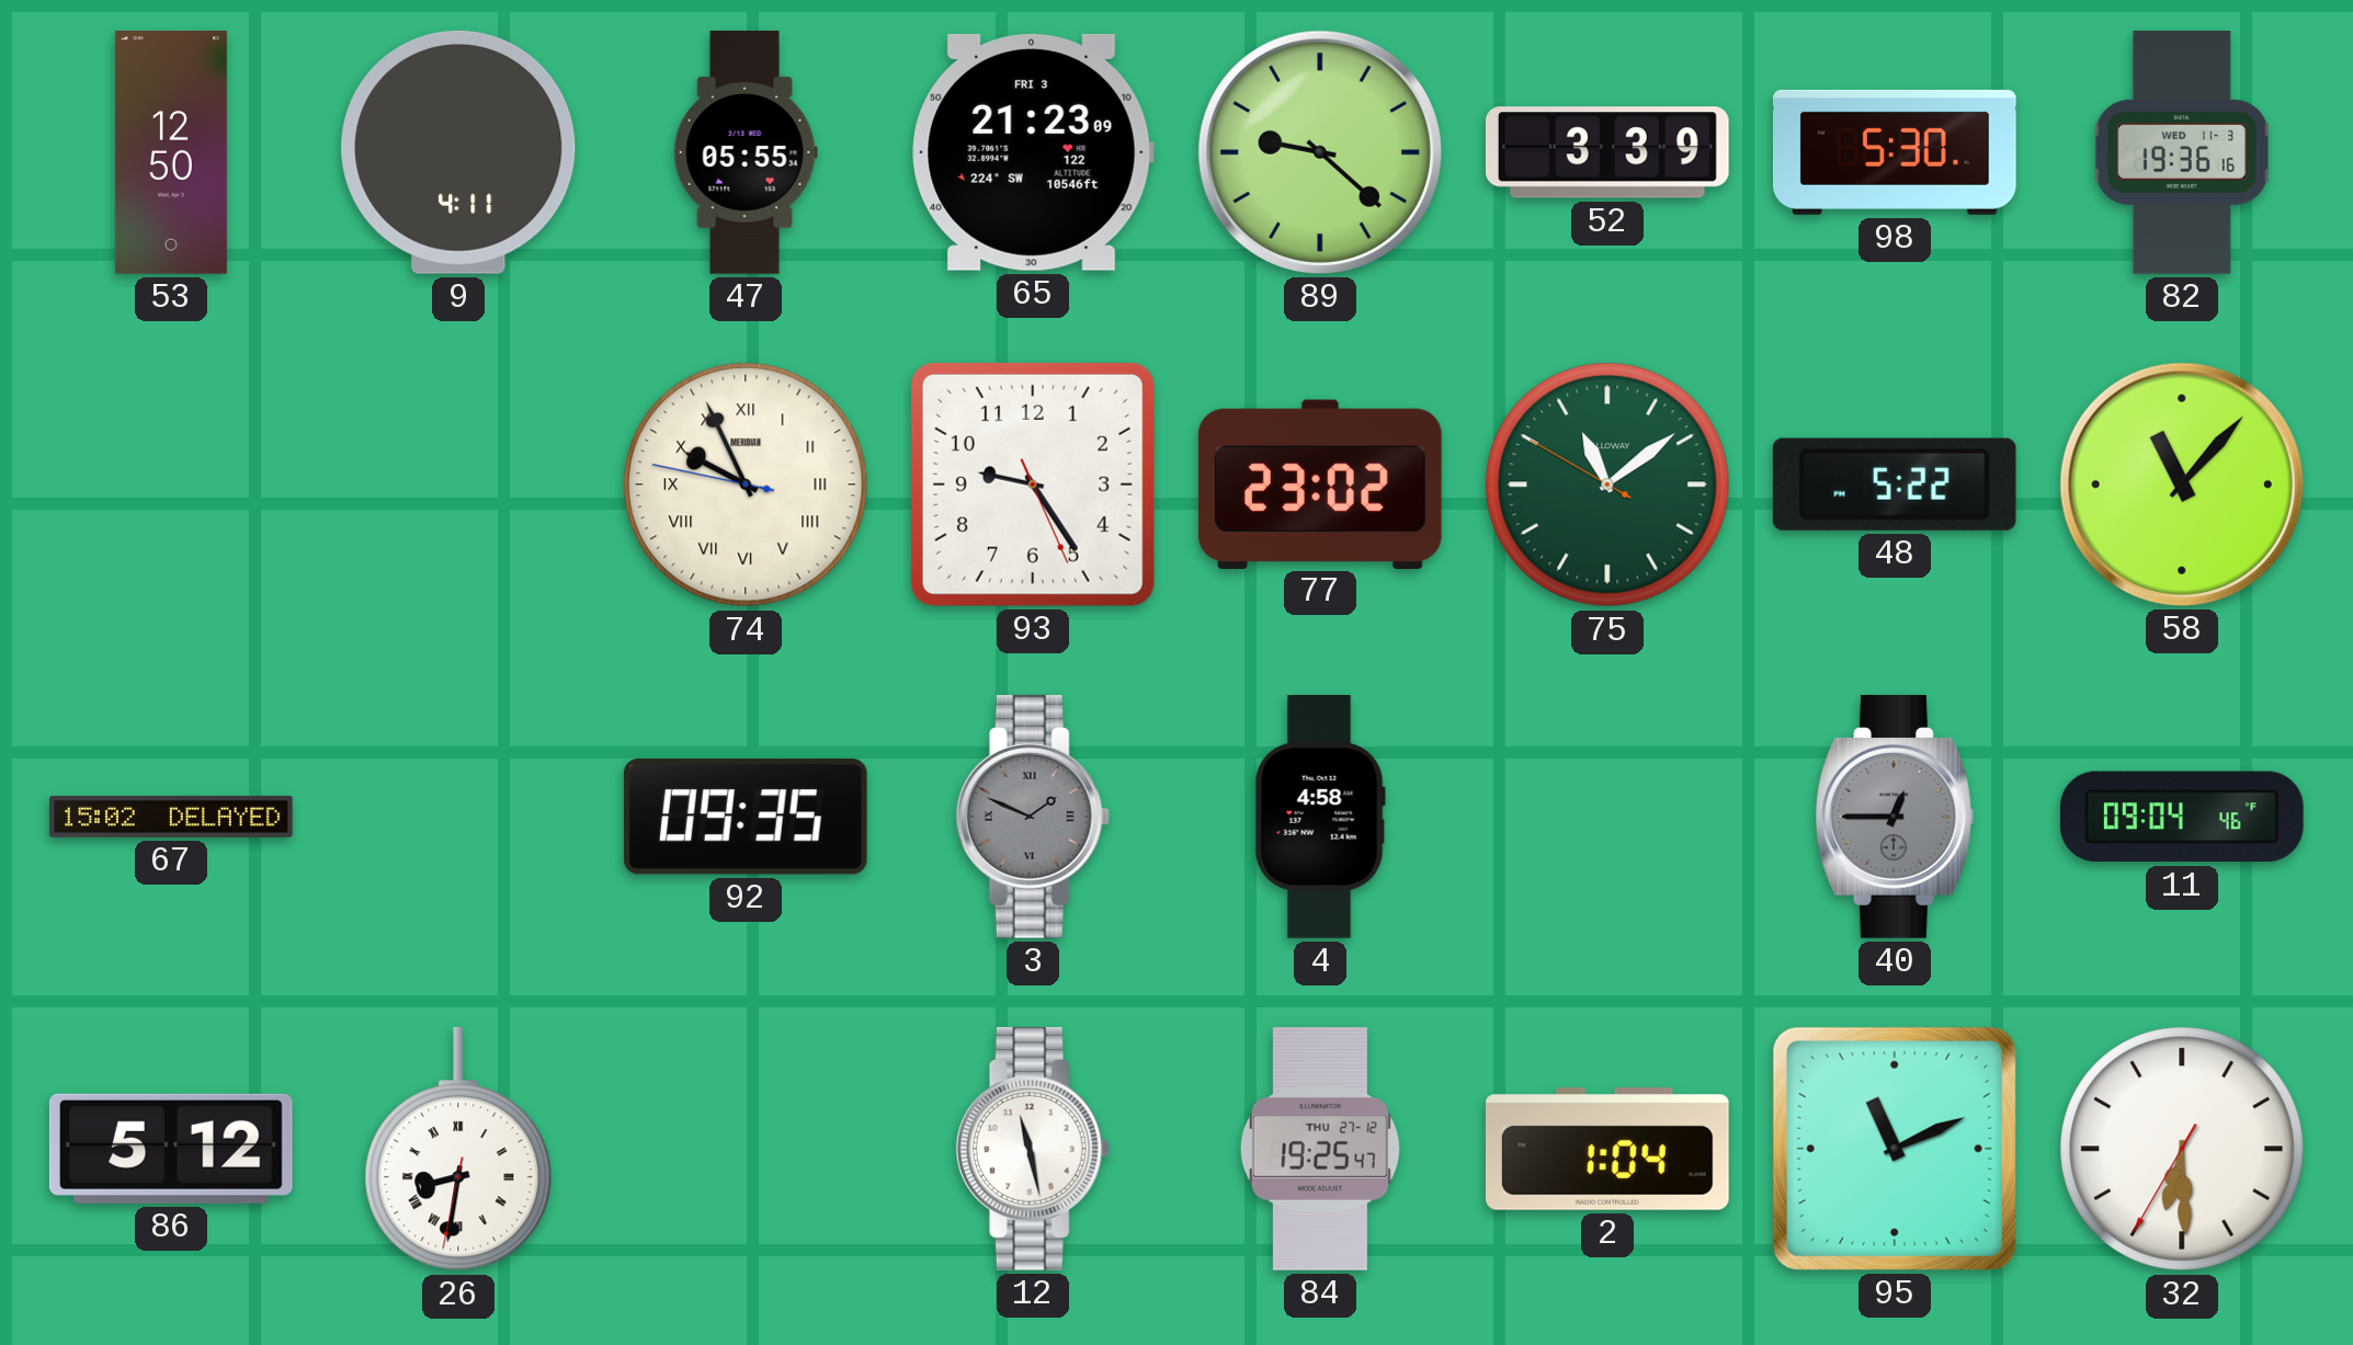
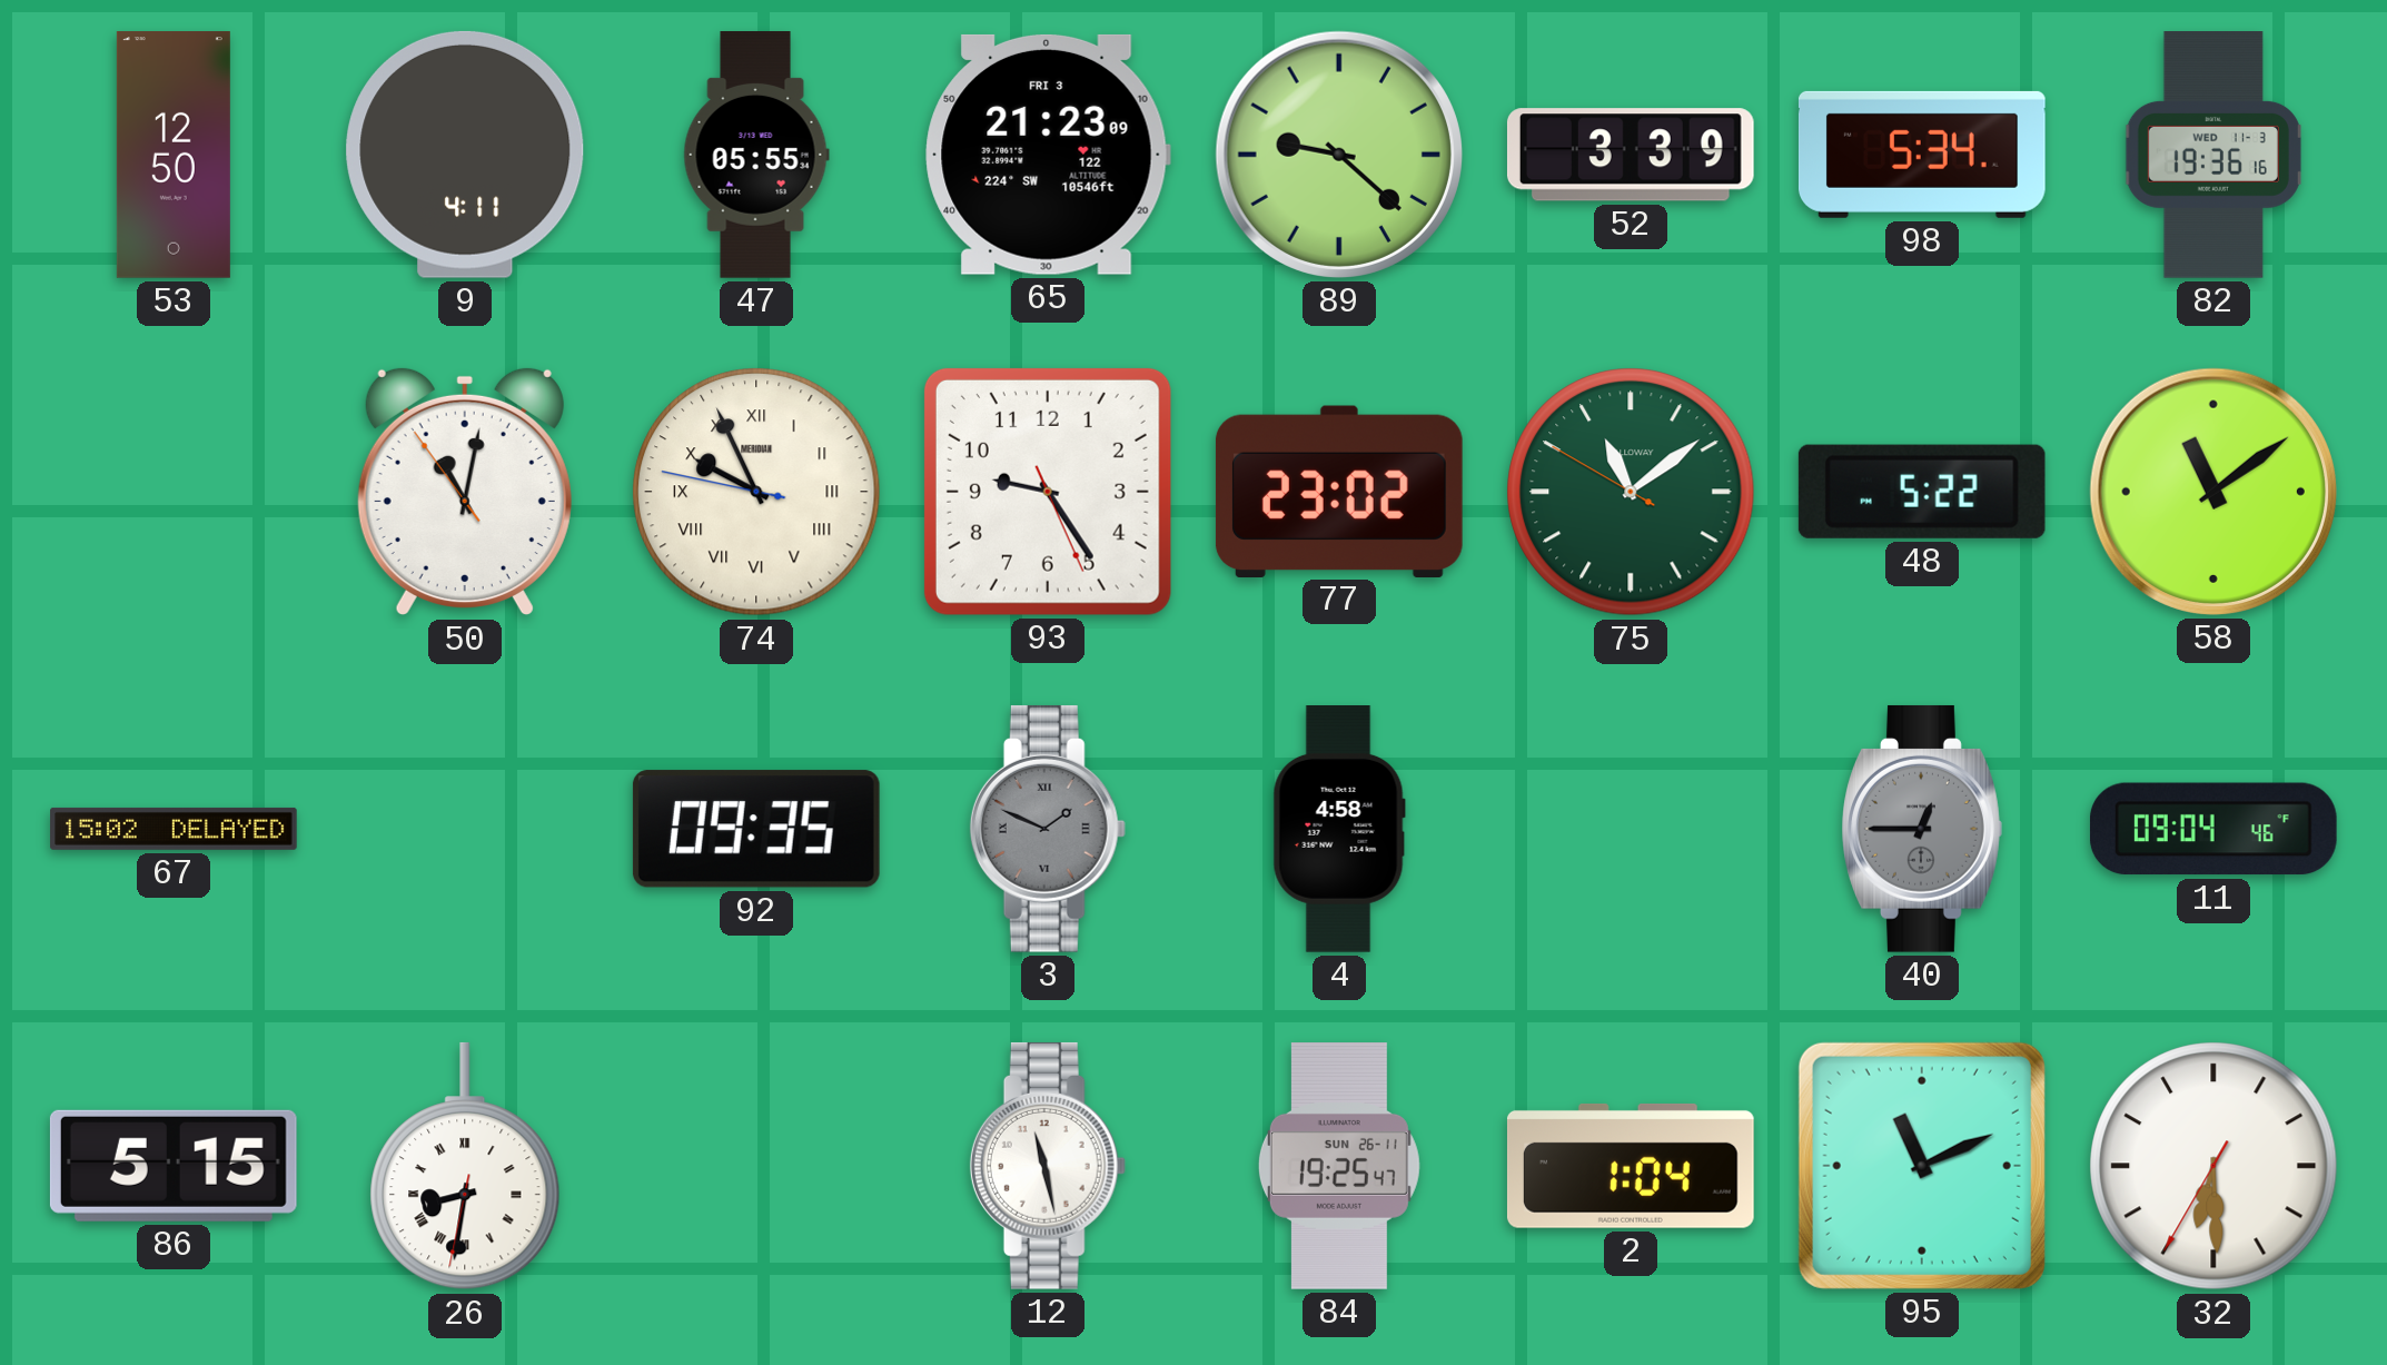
98: 5:30 -> 5:34
50: none -> 11:01
58: 11:07 -> 11:09
86: 5:12 -> 5:15
84 date: THU 27-12 -> SUN 26-11
